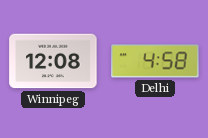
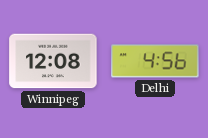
Delhi: 4:58 -> 4:56
